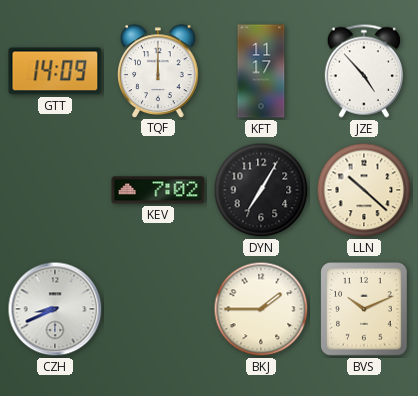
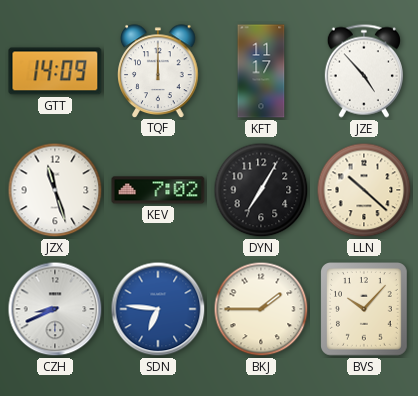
JZX: none -> 11:27
SDN: none -> 6:46
BVS: 10:11 -> 10:07
